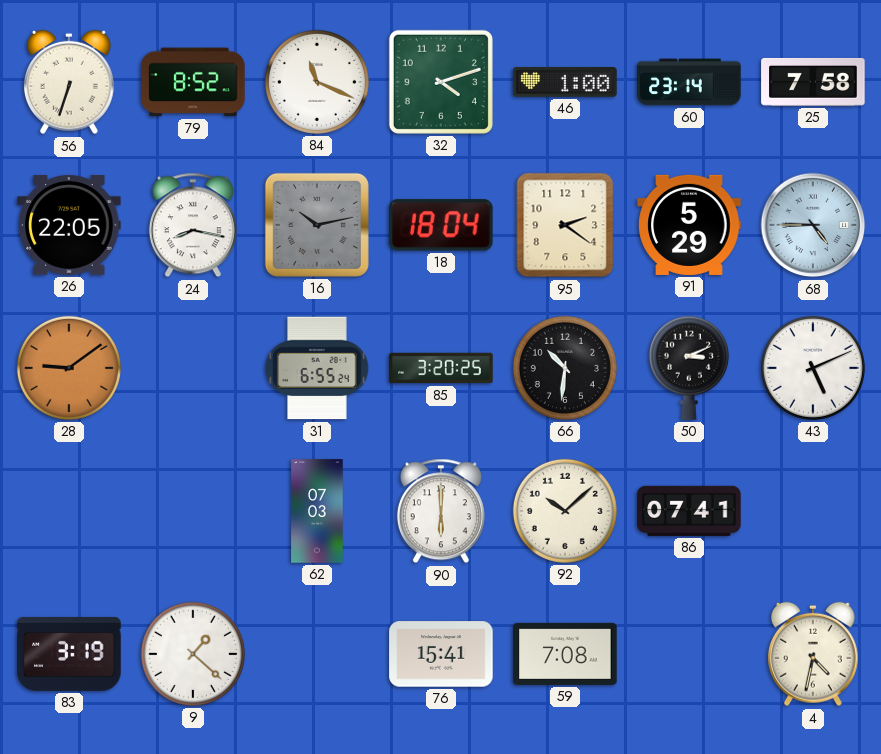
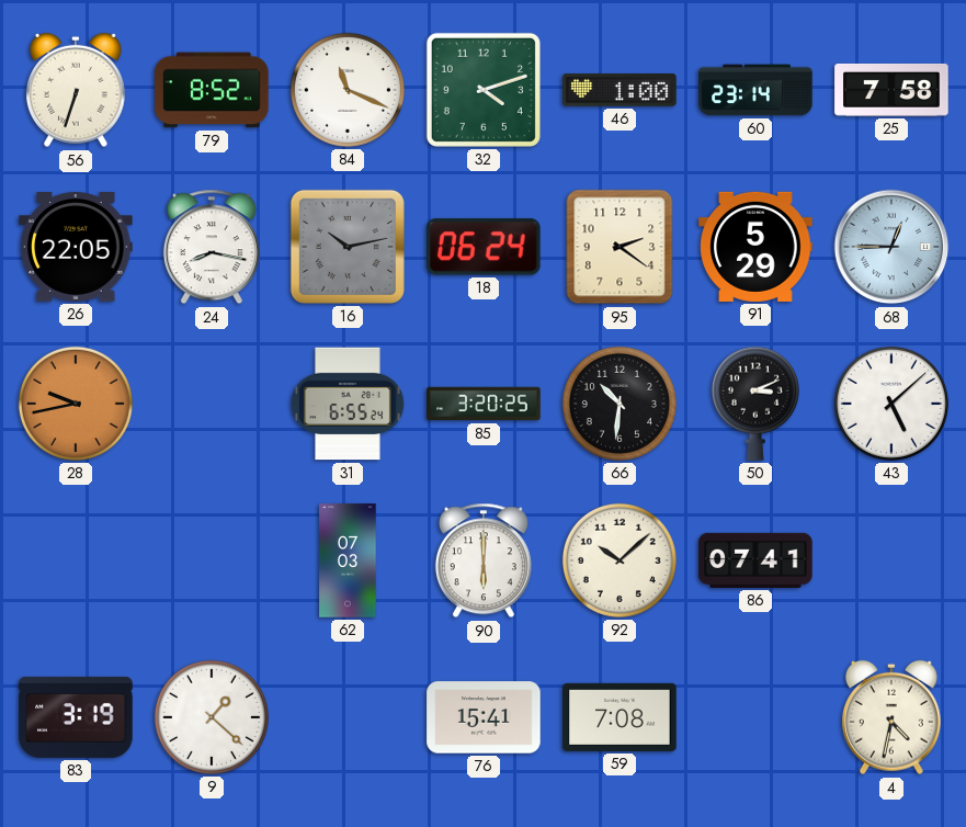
18: 18:04 -> 06:24
68: 4:45 -> 12:45
28: 9:09 -> 9:43
43: 5:11 -> 5:08
